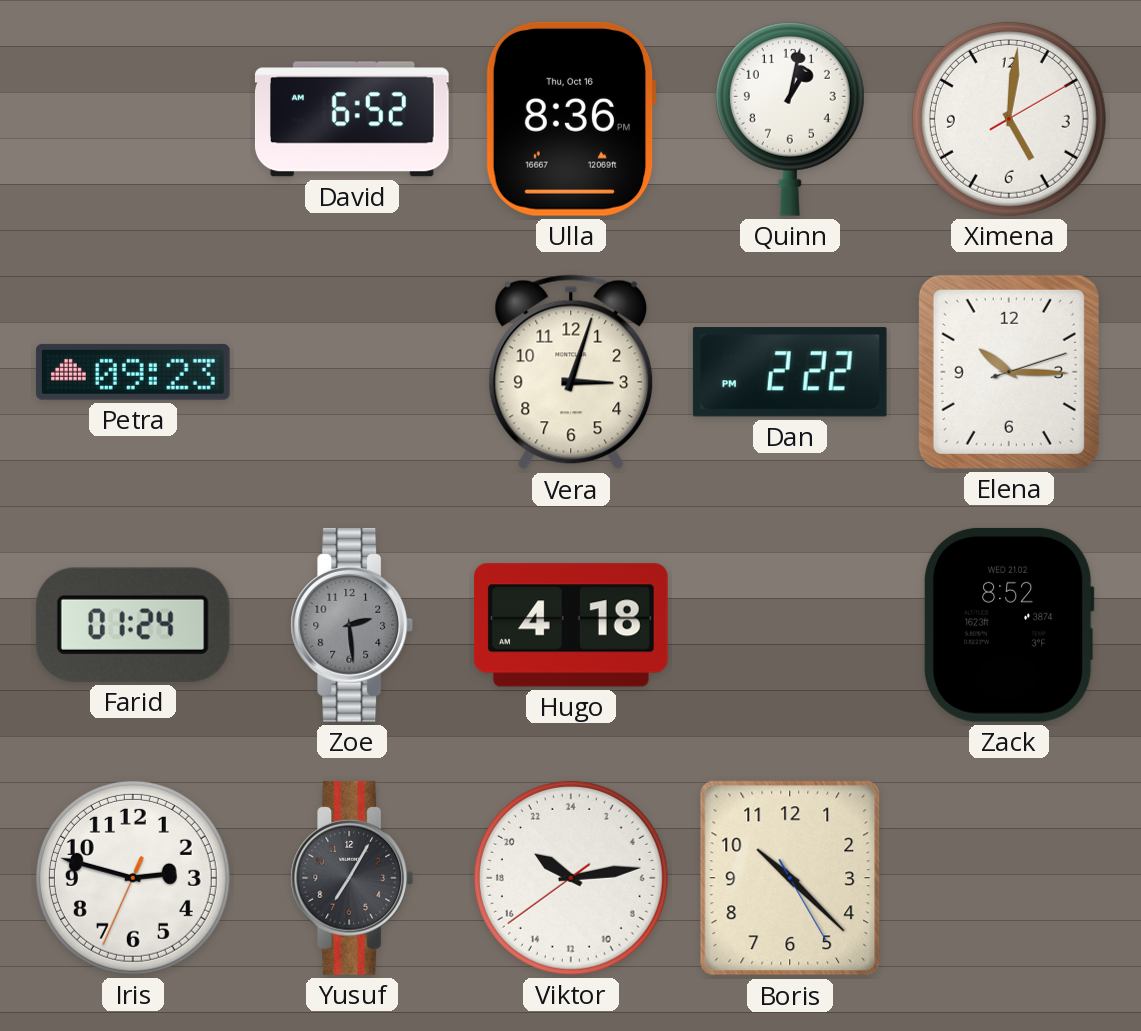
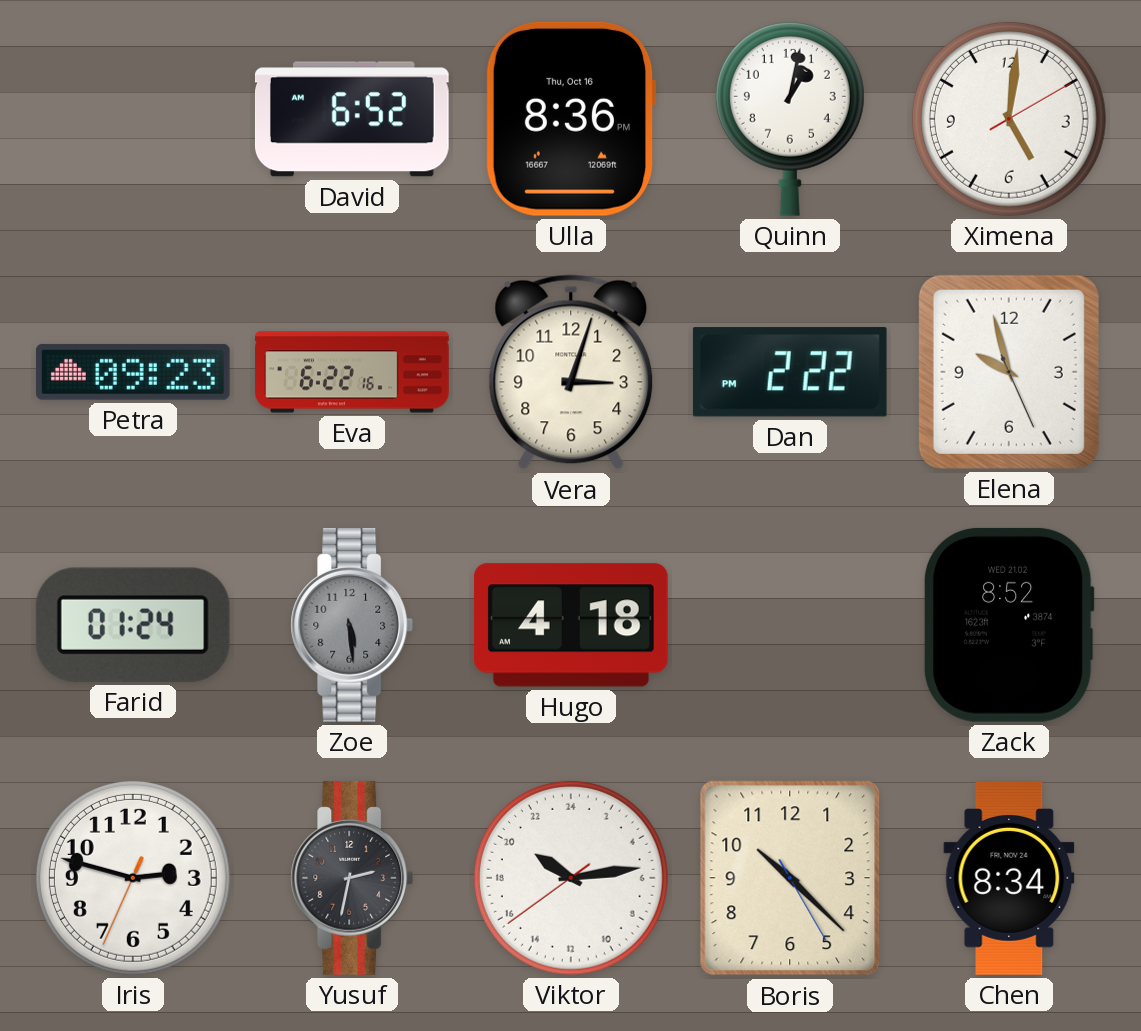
Eva: none -> 6:22
Elena: 10:15 -> 9:57
Zoe: 2:29 -> 5:29
Yusuf: 7:05 -> 2:32
Chen: none -> 8:34
